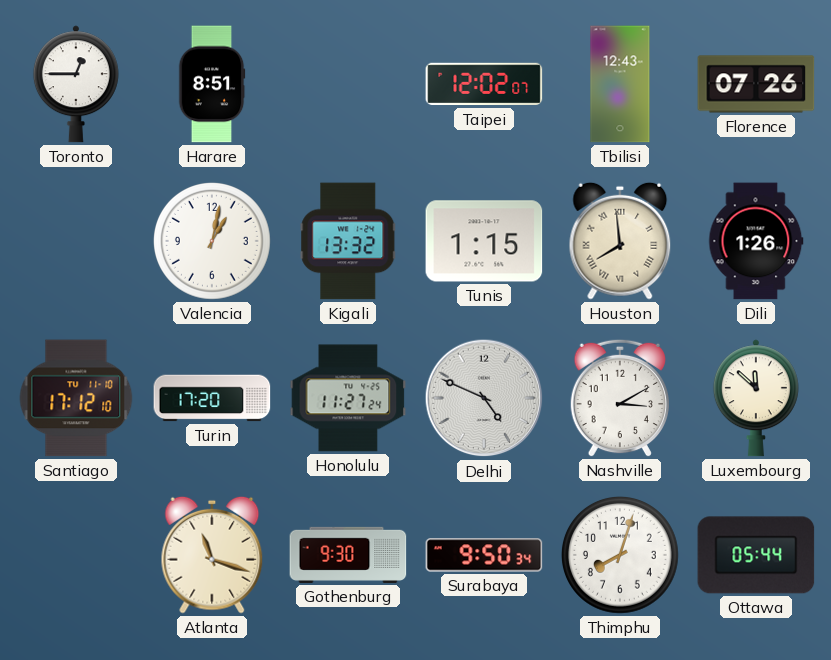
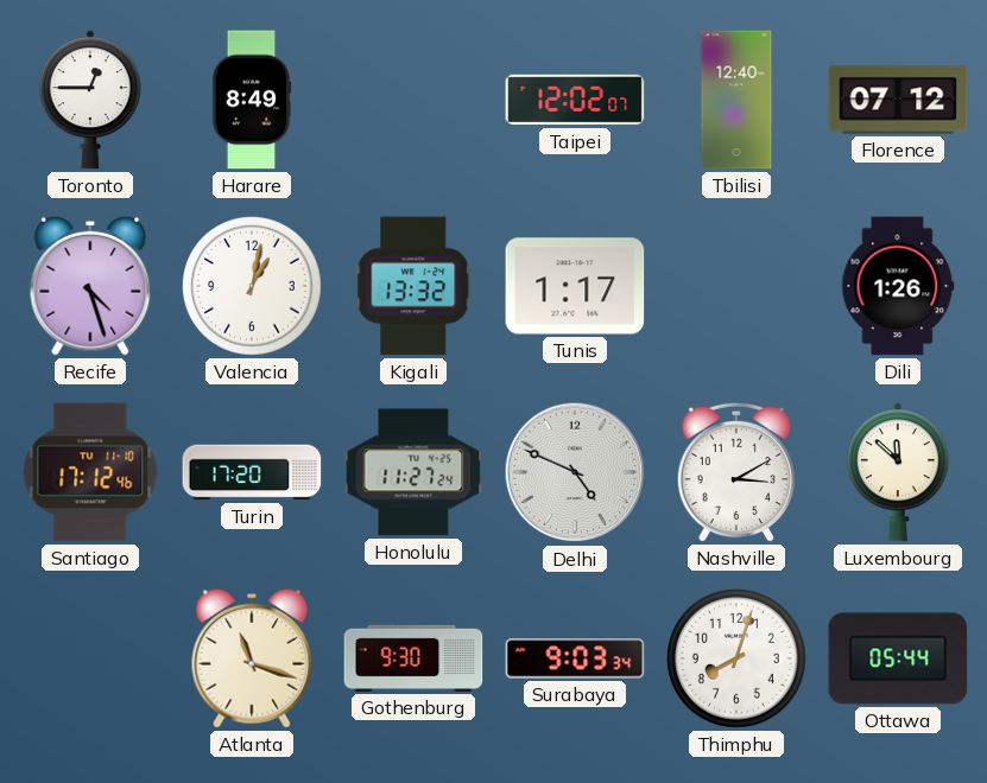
Harare: 8:51 -> 8:49
Tbilisi: 12:43 -> 12:40
Florence: 07:26 -> 07:12
Recife: none -> 4:27
Tunis: 1:15 -> 1:17
Houston: 7:59 -> none
Santiago: 17:12:10 -> 17:12:46
Surabaya: 9:50 -> 9:03
